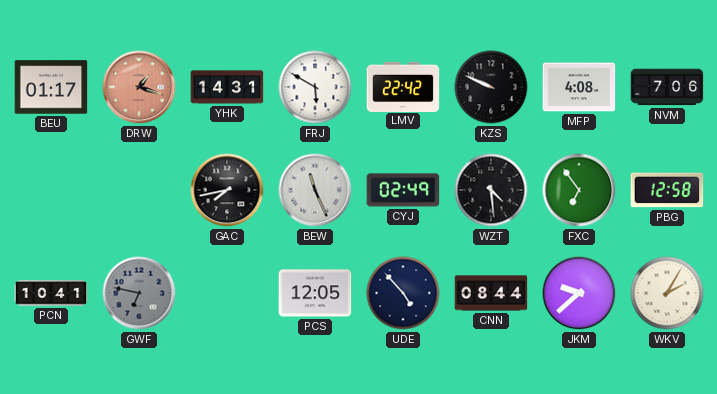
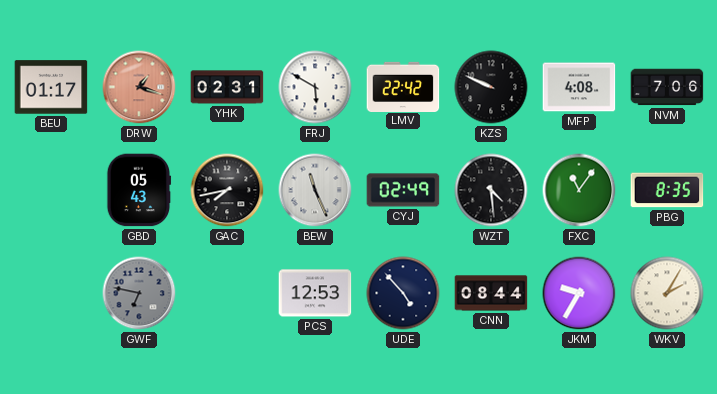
YHK: 14:31 -> 02:31
GBD: none -> 05:43
FXC: 6:54 -> 11:06
PBG: 12:58 -> 8:35
PCN: 10:41 -> none
PCS: 12:05 -> 12:53
JKM: 9:38 -> 9:35
